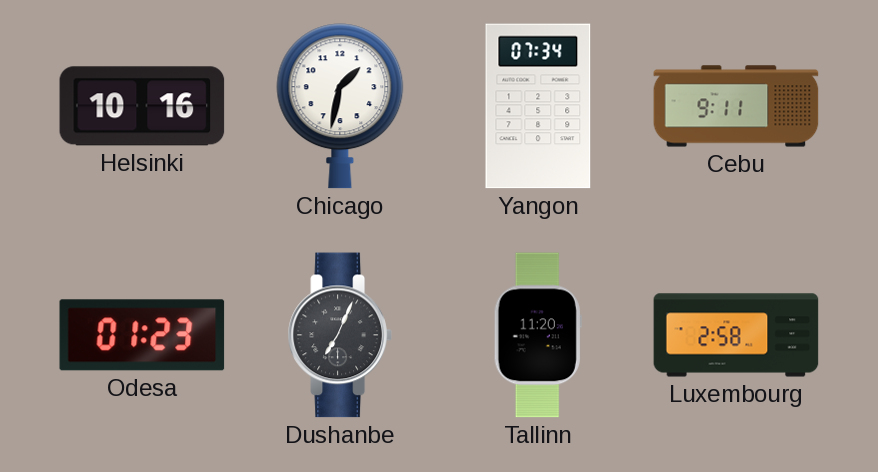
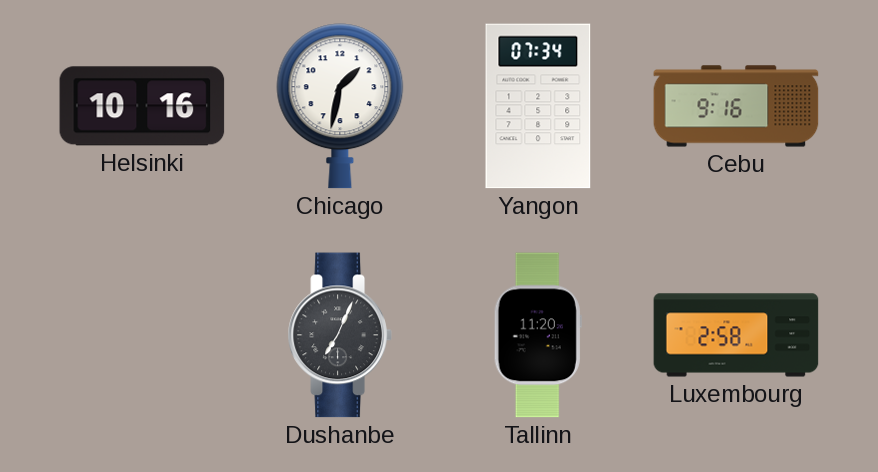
Cebu: 9:11 -> 9:16
Odesa: 01:23 -> none
